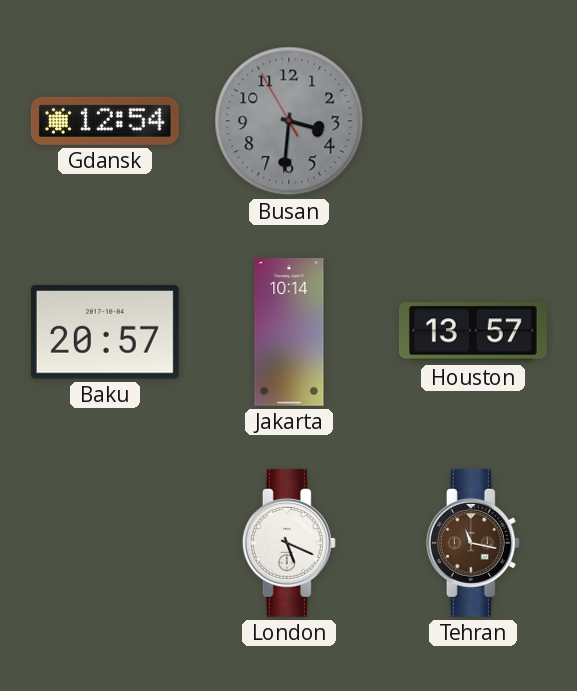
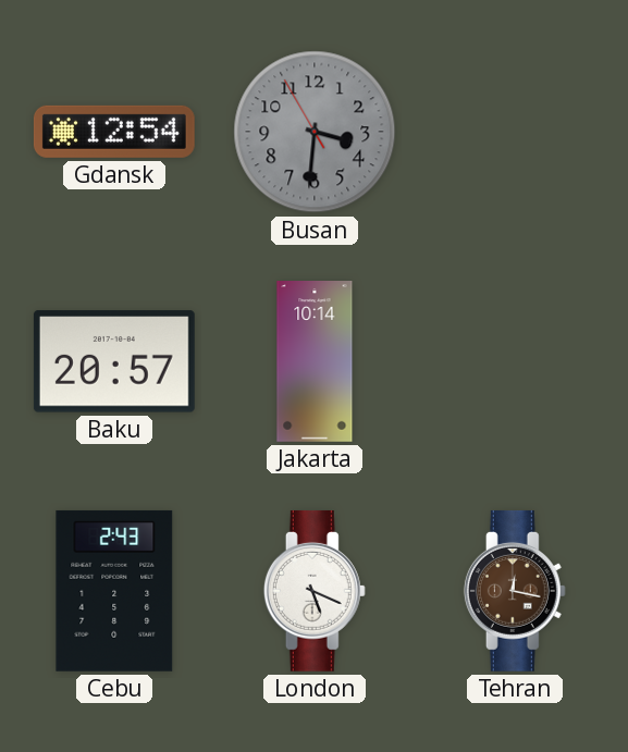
Houston: 13:57 -> none
Cebu: none -> 2:43
Tehran: 11:17 -> 12:17
